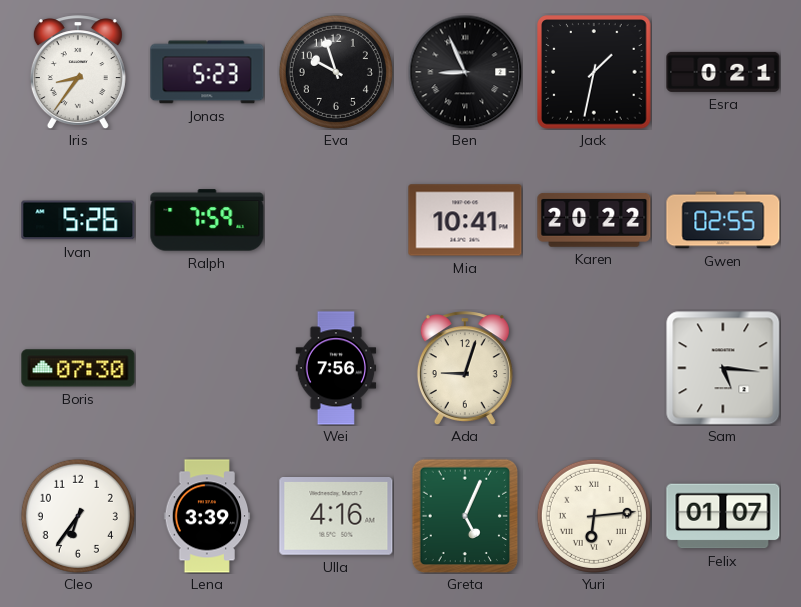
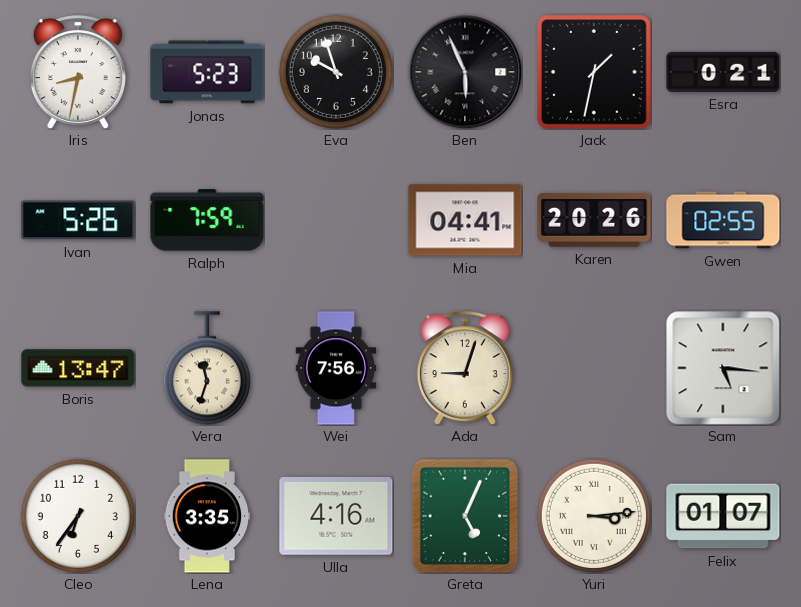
Iris: 8:36 -> 8:32
Ben: 8:56 -> 5:56
Mia: 10:41 -> 04:41
Karen: 20:22 -> 20:26
Boris: 07:30 -> 13:47
Vera: none -> 11:33
Lena: 3:39 -> 3:35
Yuri: 6:14 -> 3:14
